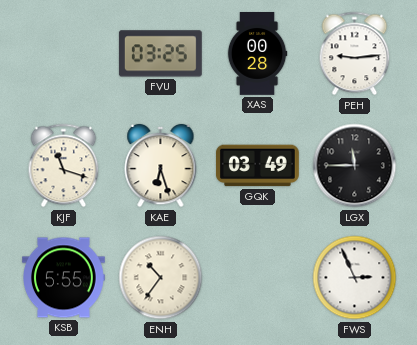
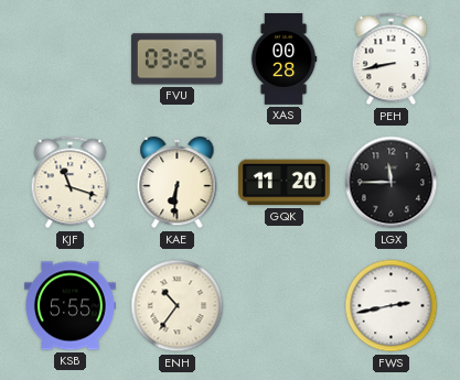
PEH: 9:14 -> 8:43
KAE: 6:27 -> 6:31
GQK: 03:49 -> 11:20
FWS: 2:56 -> 2:43
